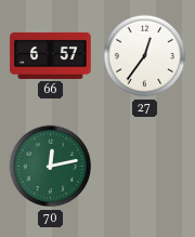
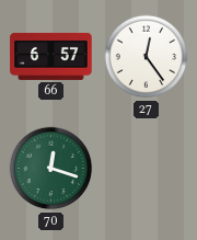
27: 12:36 -> 12:24
70: 12:13 -> 12:18
